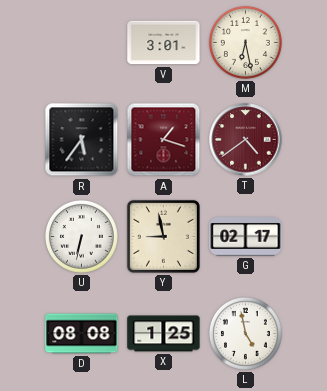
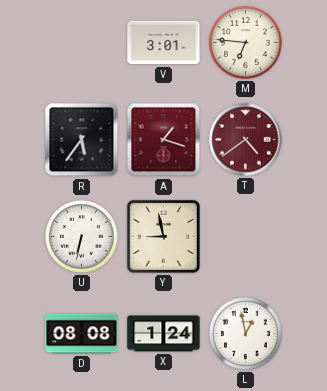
M: 6:28 -> 6:46
G: 02:17 -> none
X: 1:25 -> 1:24
L: 4:58 -> 12:58
